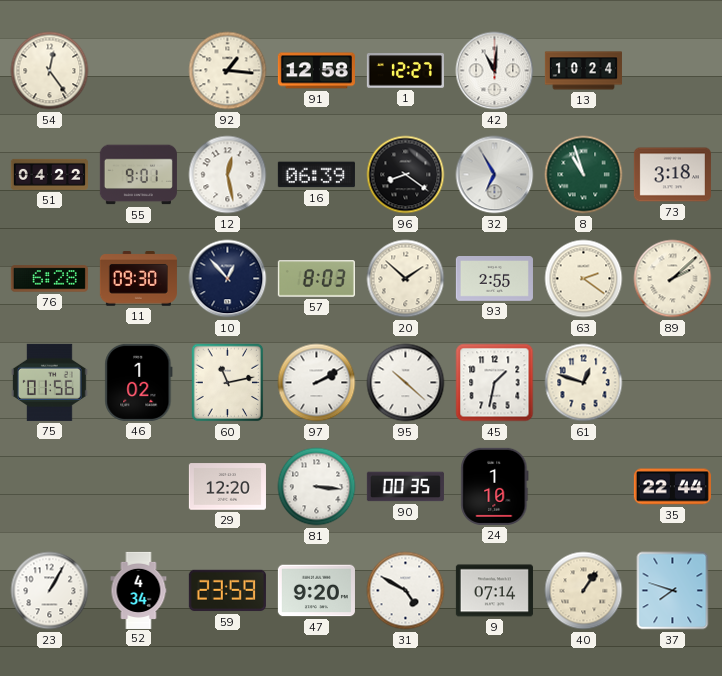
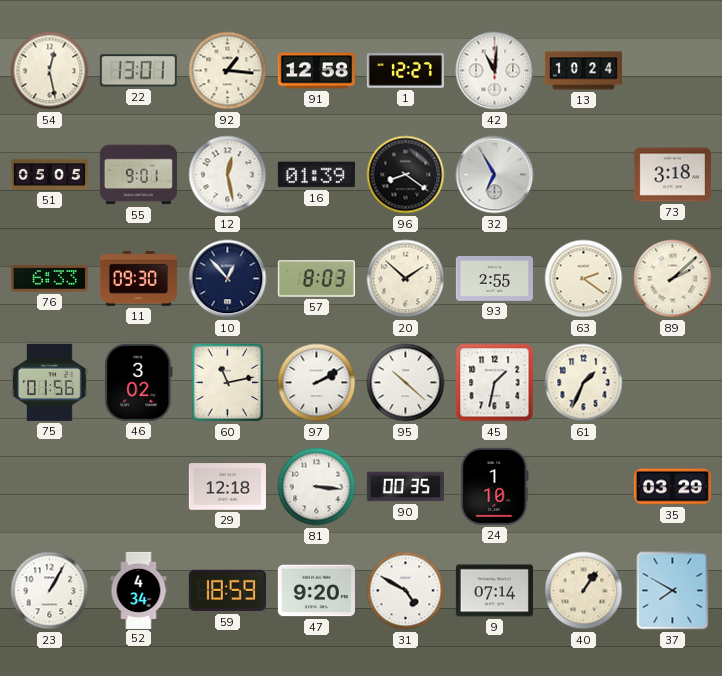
54: 12:24 -> 12:28
22: none -> 13:01
51: 04:22 -> 05:05
16: 06:39 -> 01:39
8: 10:57 -> none
76: 6:28 -> 6:33
46: 1:02 -> 3:02
61: 12:48 -> 1:34
29: 12:20 -> 12:18
35: 22:44 -> 03:29
59: 23:59 -> 18:59
37: 7:48 -> 7:50
